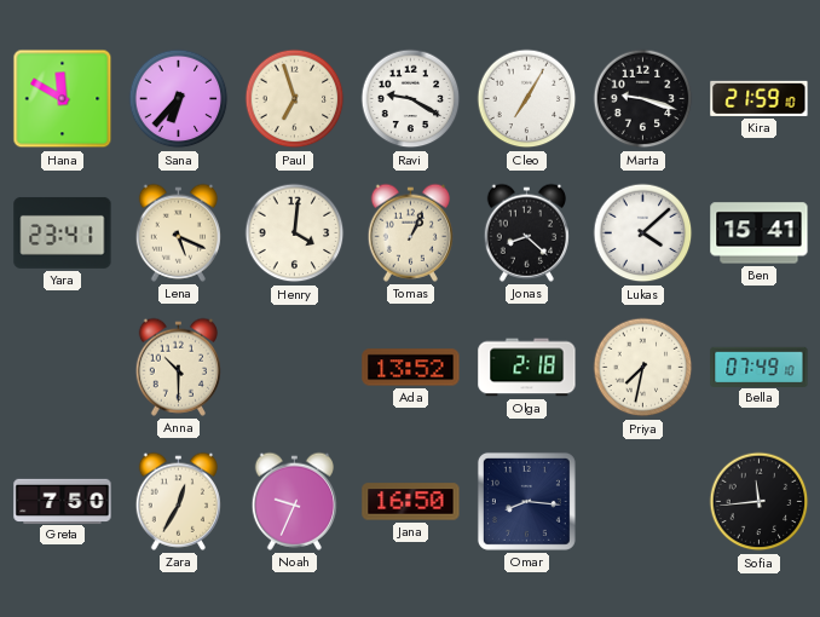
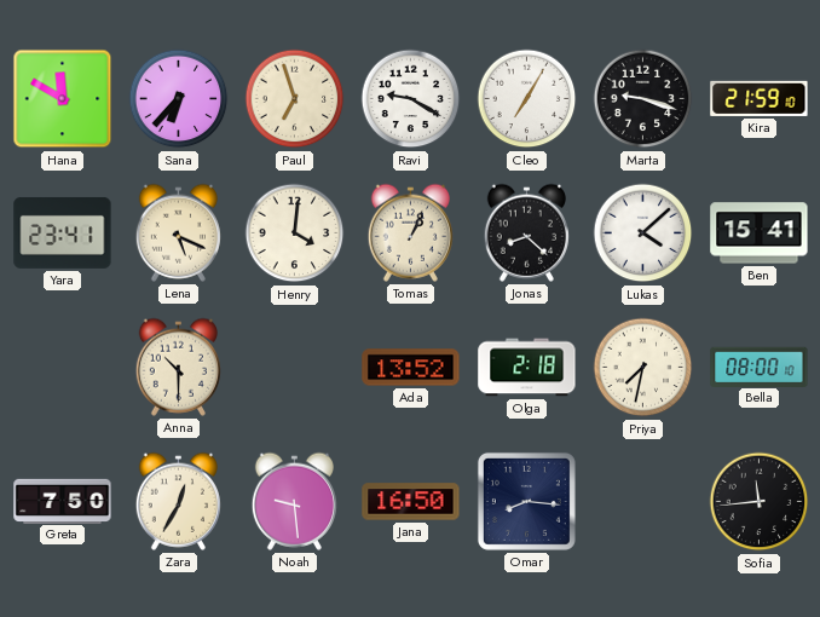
Bella: 07:49 -> 08:00
Noah: 9:34 -> 9:29
